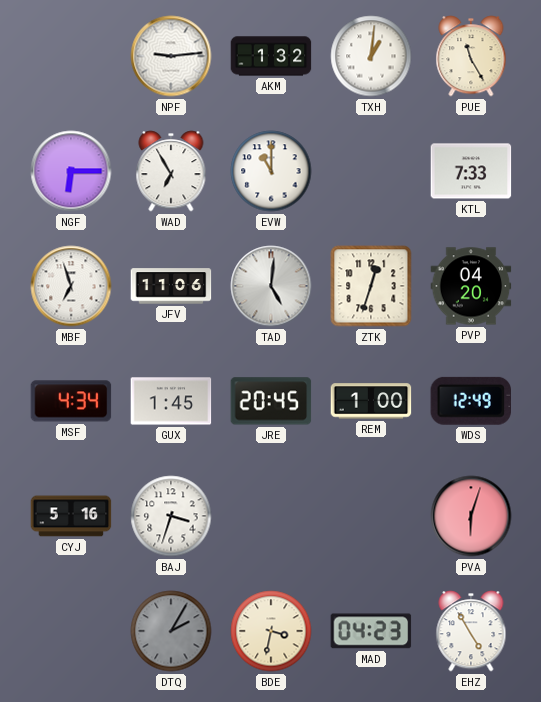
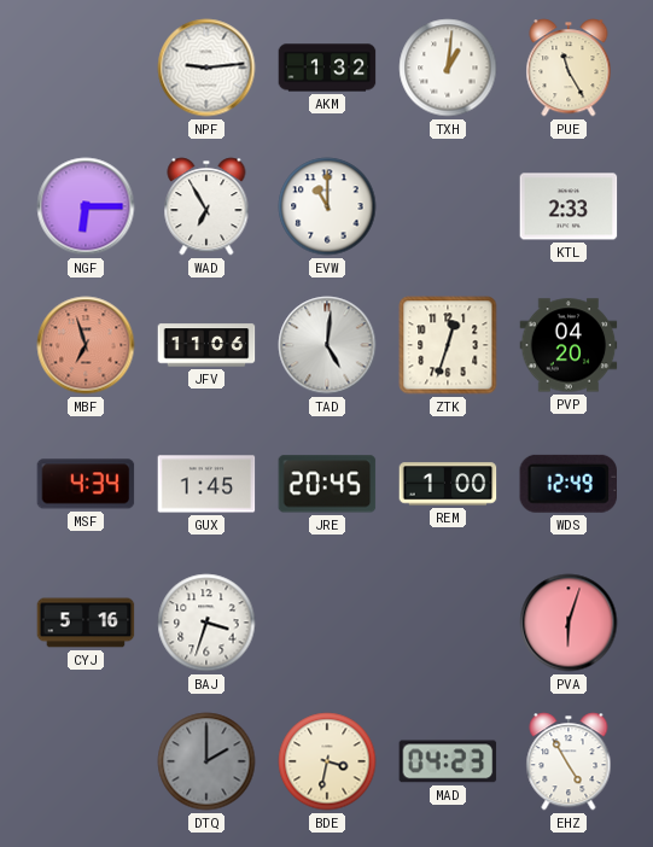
KTL: 7:33 -> 2:33
MBF dial: white -> salmon
DTQ: 2:05 -> 2:00
